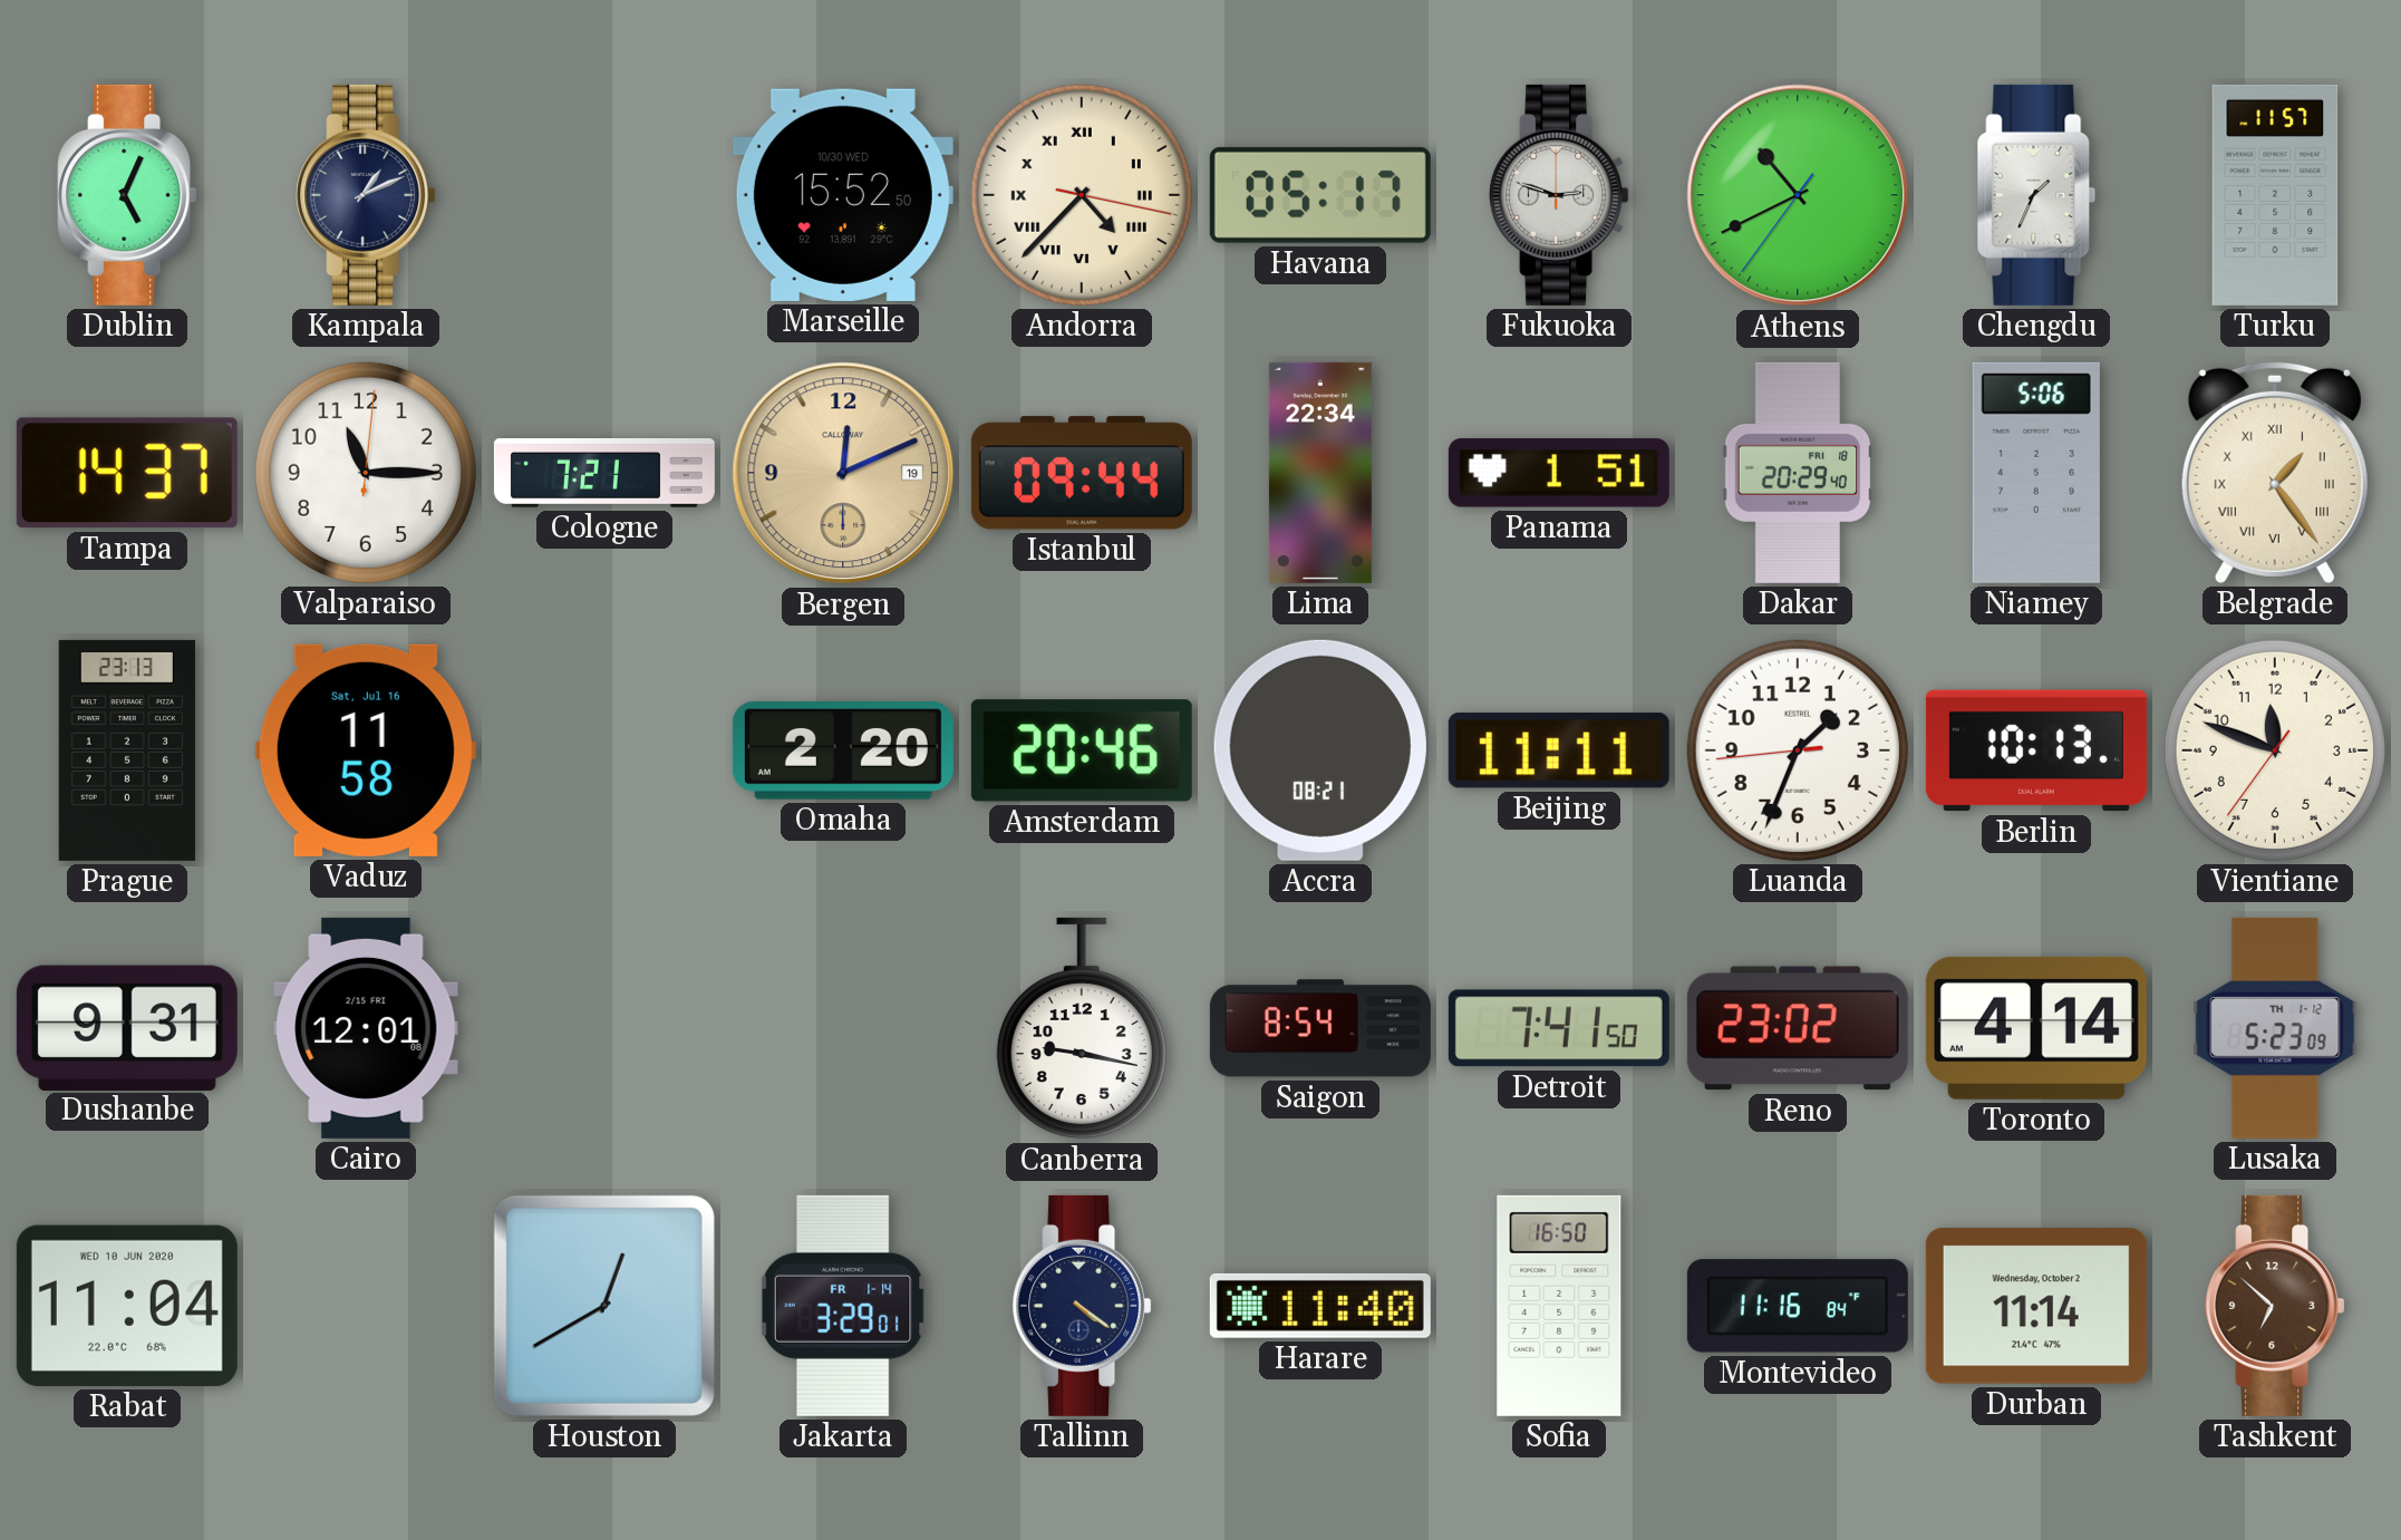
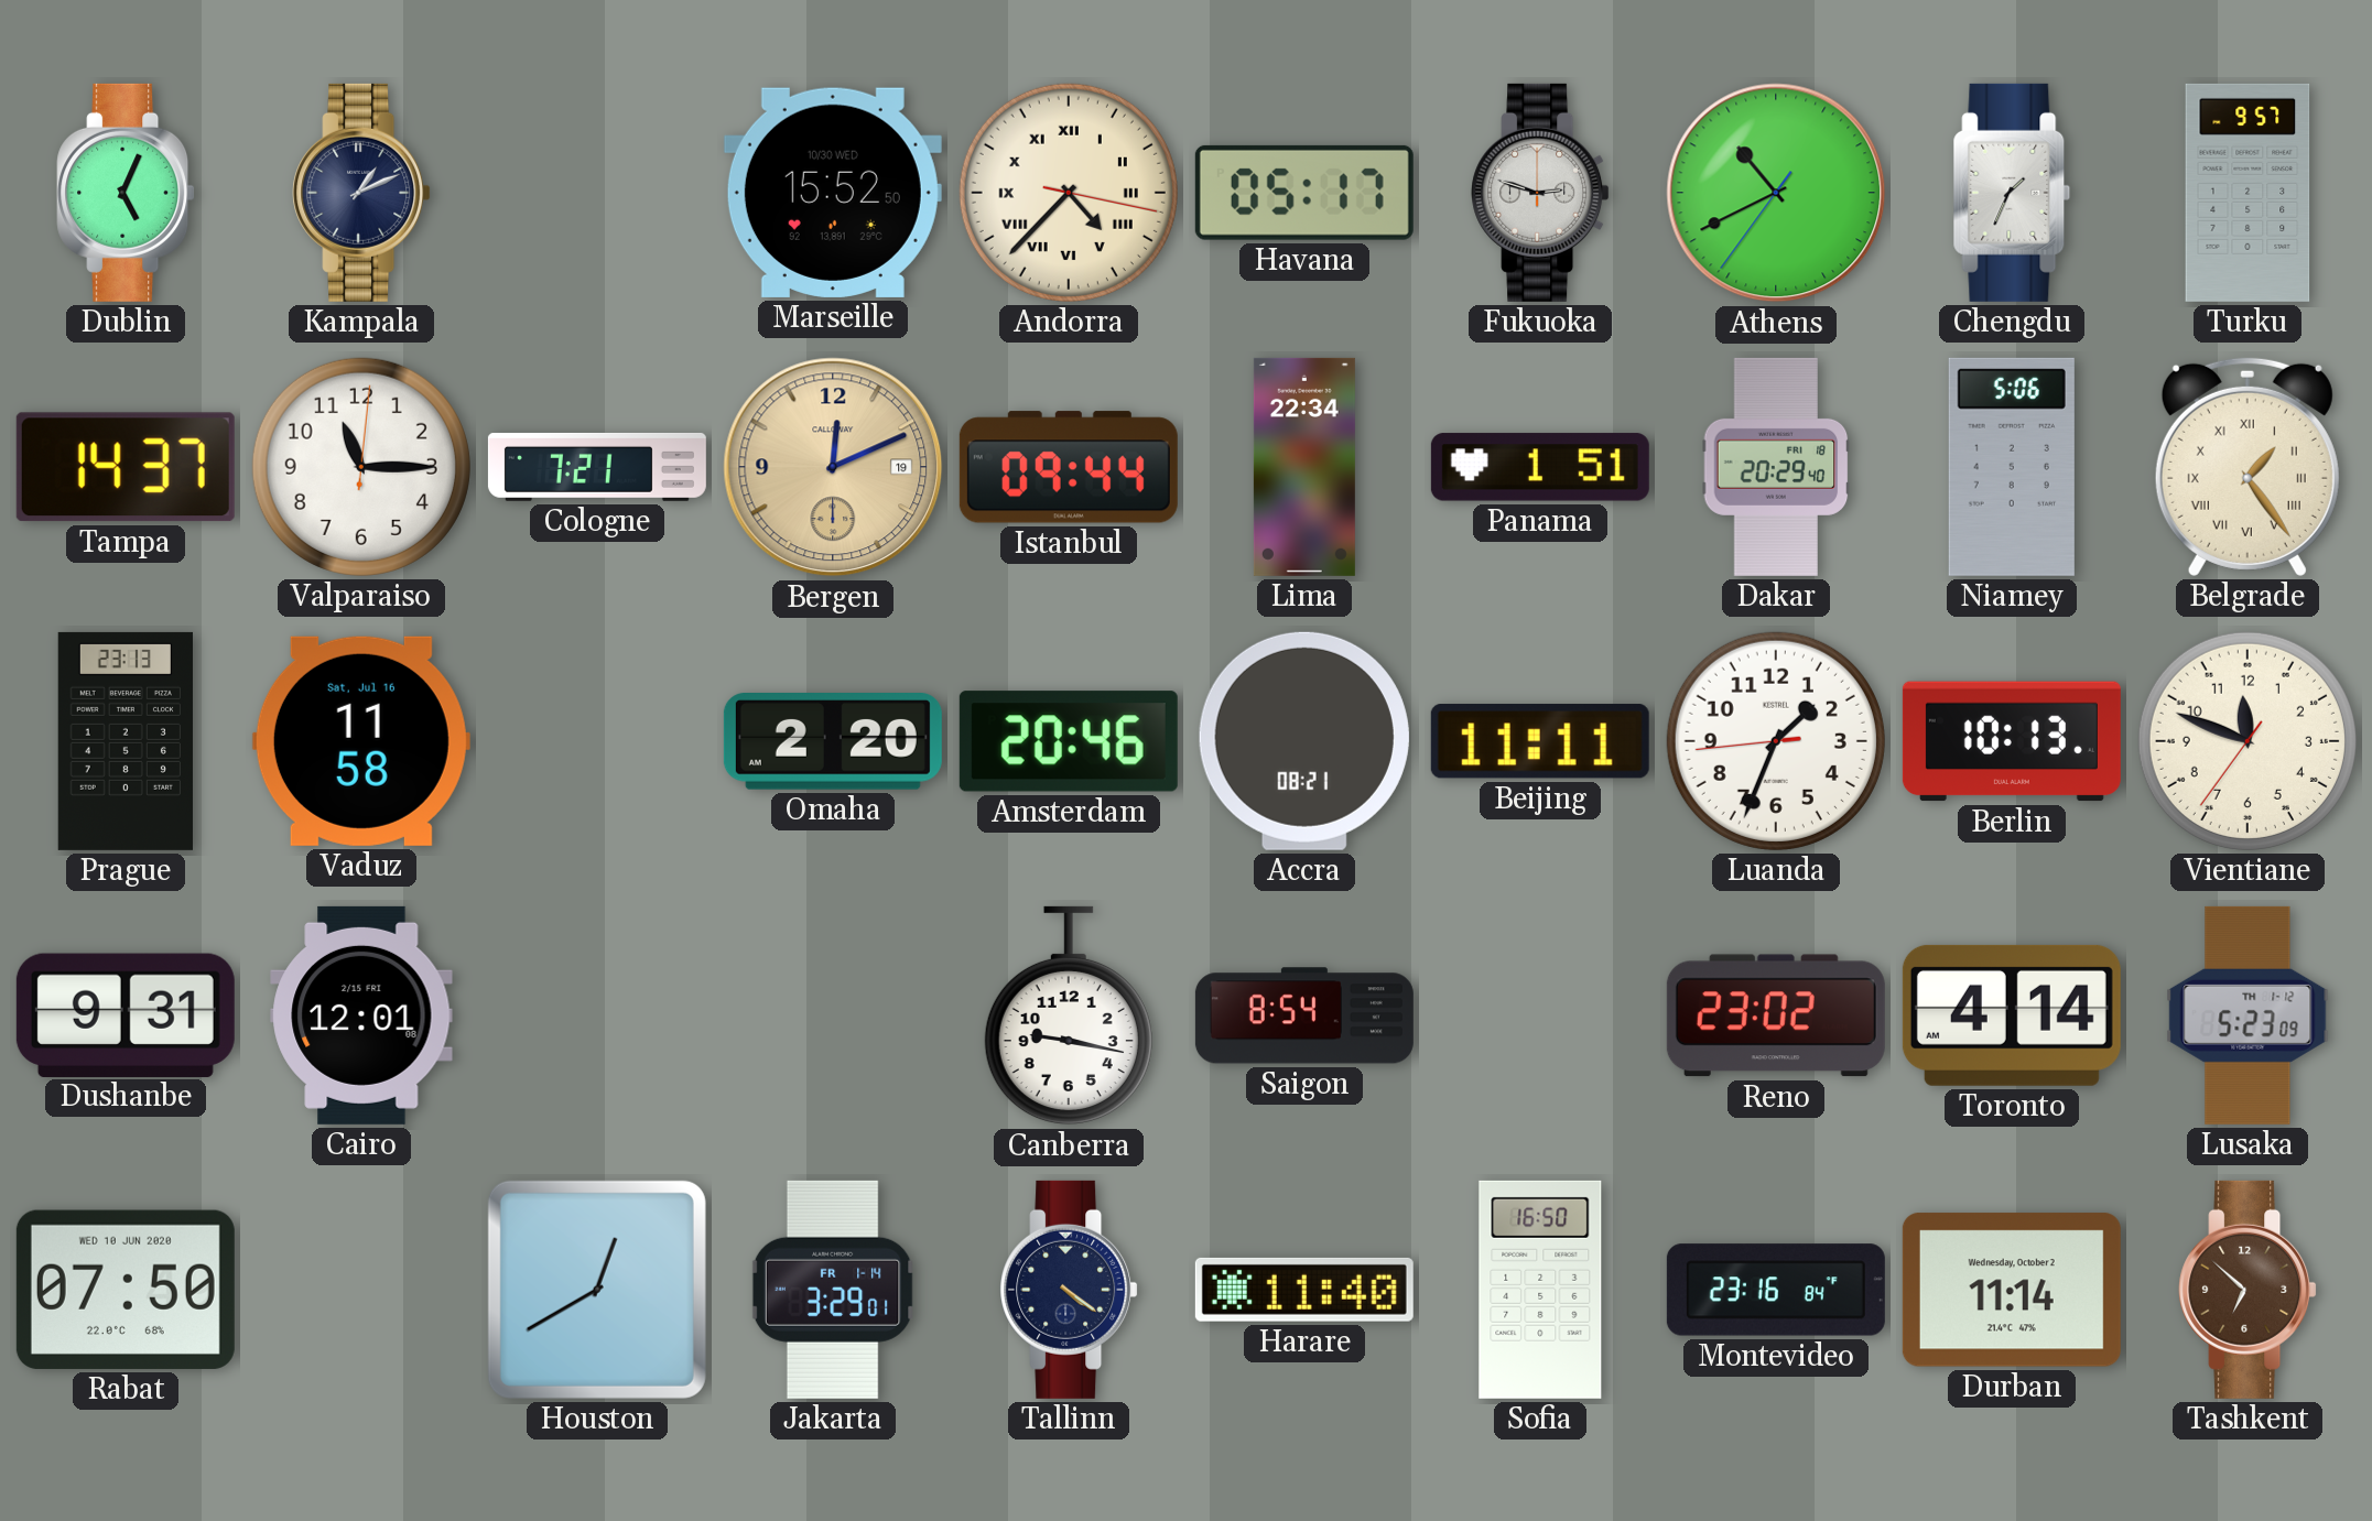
Turku: 11:57 -> 9:57
Detroit: 7:41 -> none
Rabat: 11:04 -> 07:50
Montevideo: 11:16 -> 23:16
